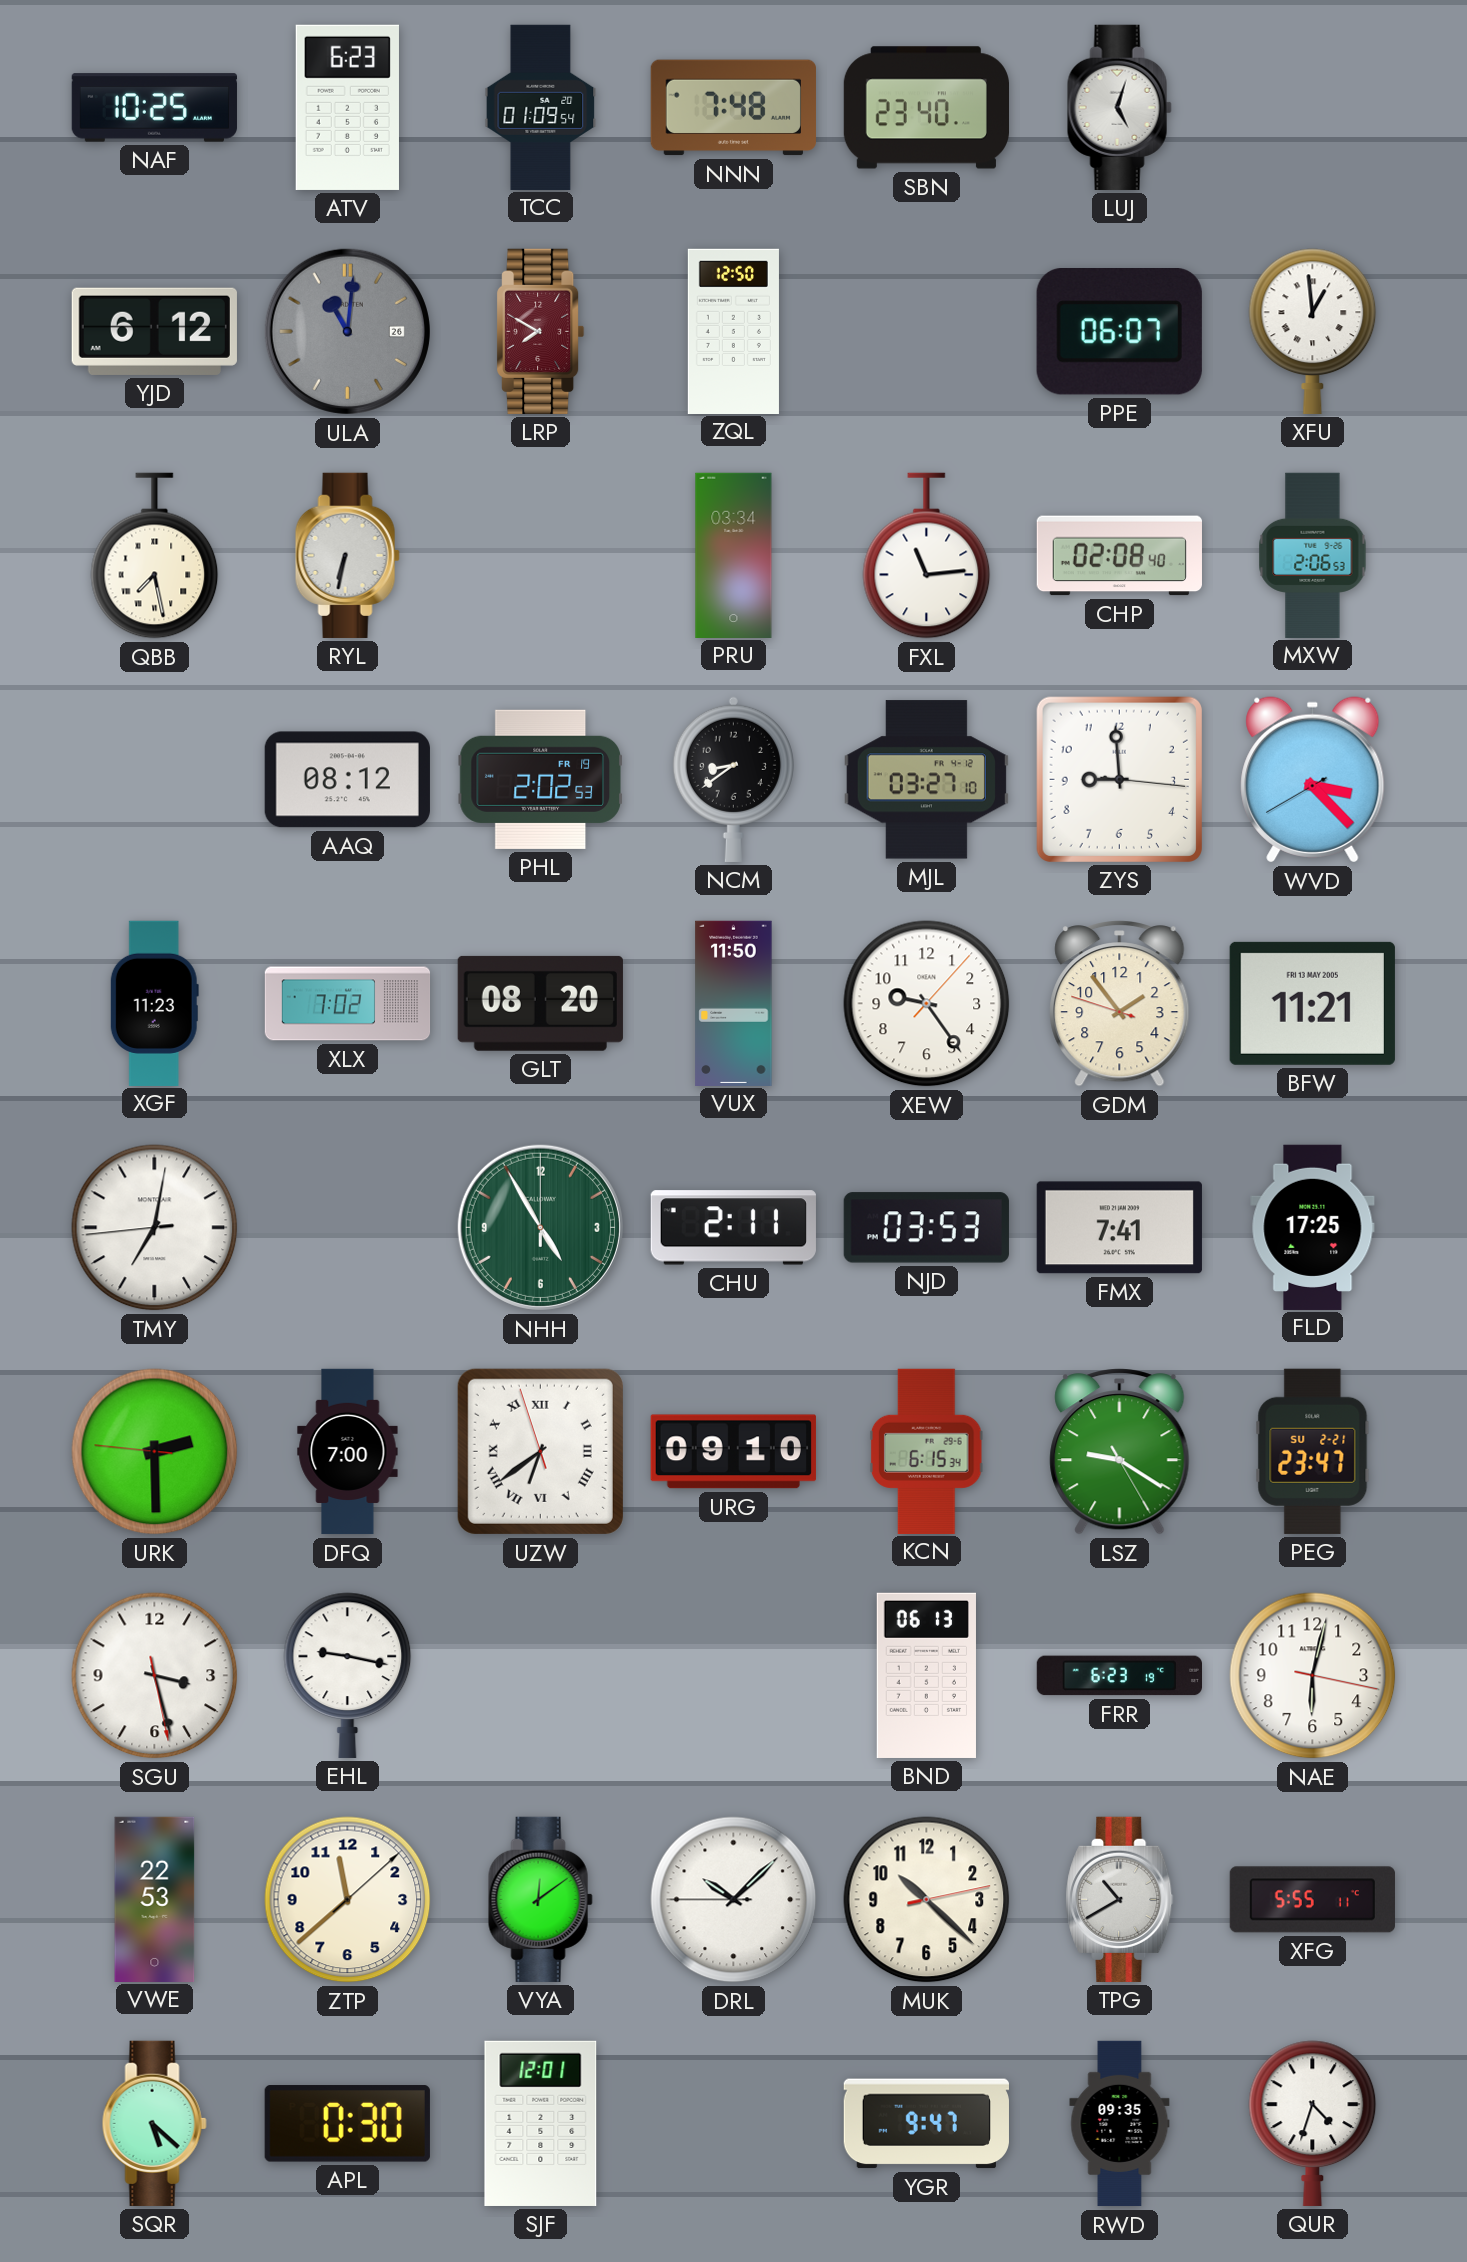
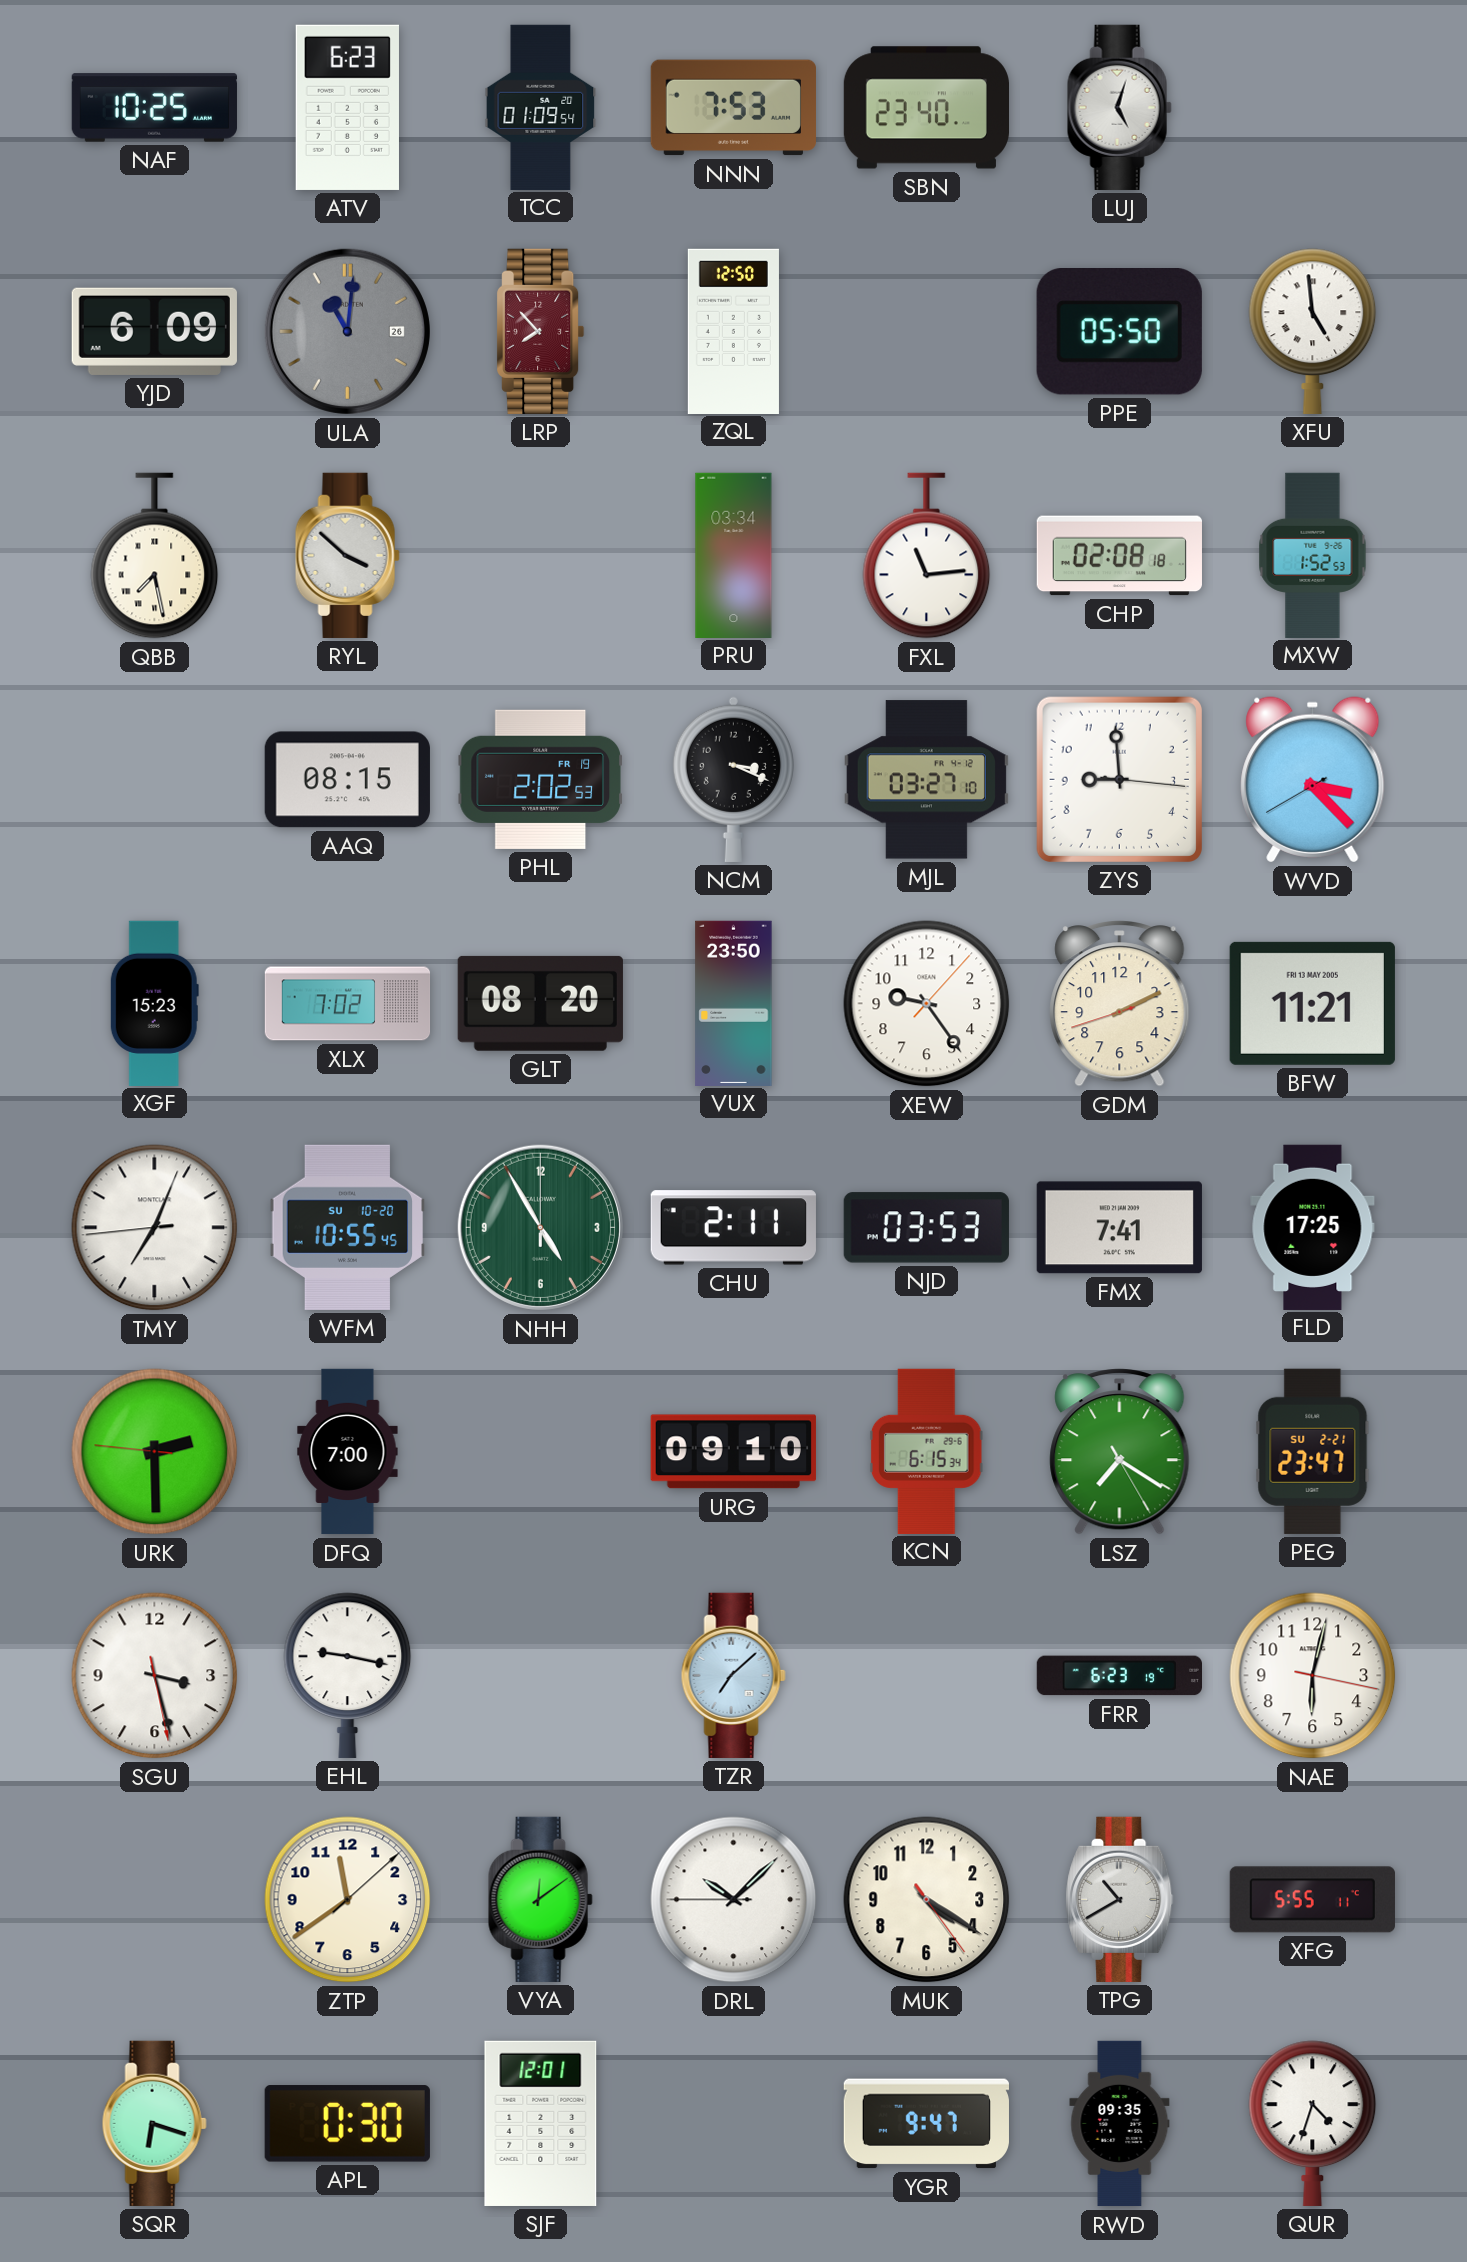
NNN: 7:48 -> 7:53
YJD: 6:12 -> 6:09
LRP: 7:50 -> 7:53
PPE: 06:07 -> 05:50
XFU: 12:59 -> 4:59
RYL: 6:32 -> 3:52
CHP: 02:08:40 -> 02:08:18
MXW: 2:06 -> 1:52
AAQ: 08:12 -> 08:15
NCM: 8:39 -> 3:19
XGF: 11:23 -> 15:23
VUX: 11:50 -> 23:50
GDM: 1:53 -> 2:10
TMY: 7:01 -> 7:03
WFM: none -> 10:55
UZW: 6:38 -> none
LSZ: 9:20 -> 7:20
TZR: none -> 7:08
BND: 06:13 -> none
VWE: 22:53 -> none
ZTP: 11:38 -> 11:39
MUK: 10:22 -> 4:20
SQR: 5:22 -> 6:18
